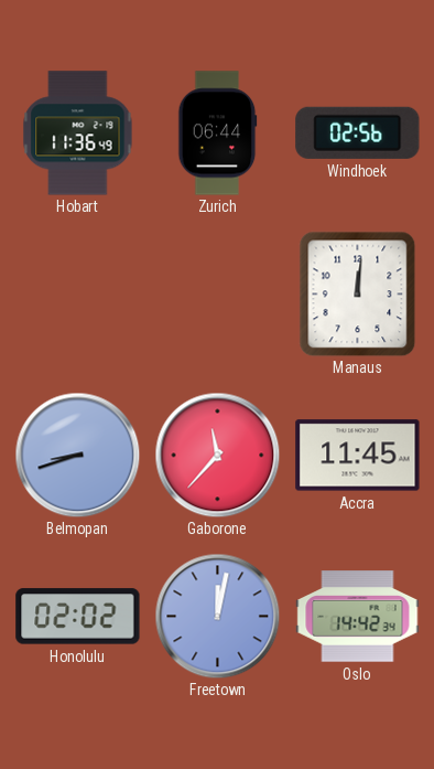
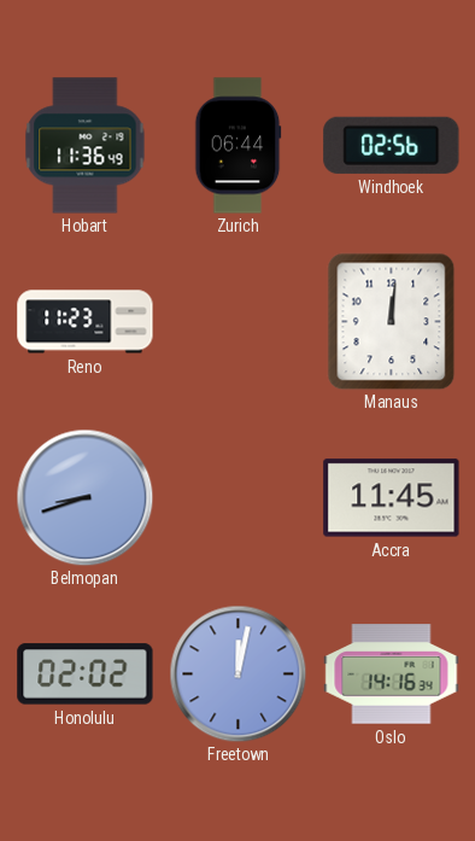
Reno: none -> 11:23
Gaborone: 11:37 -> none
Oslo: 14:42 -> 14:16
